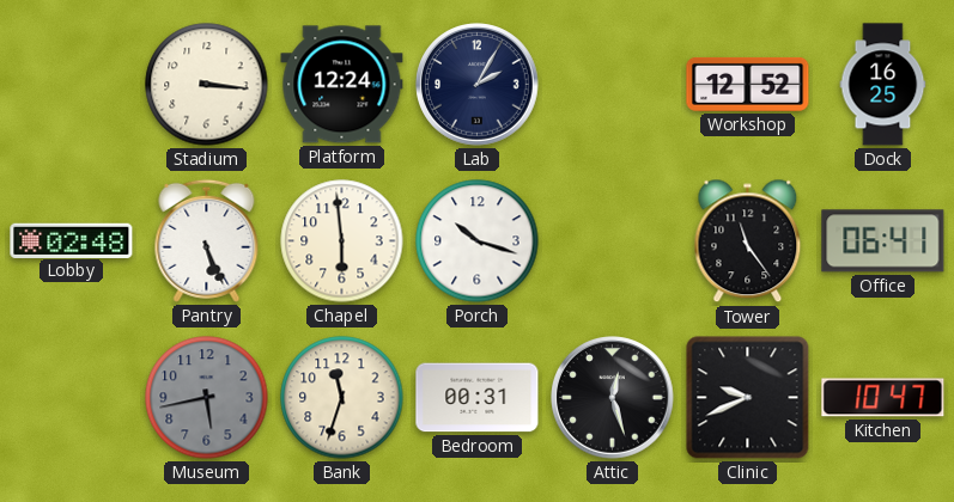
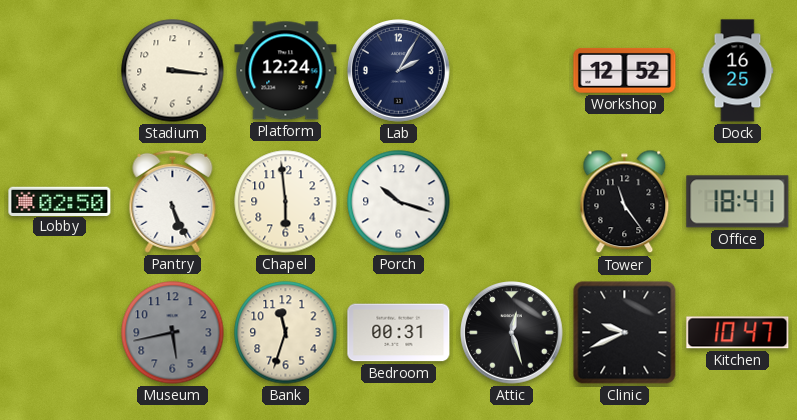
Lobby: 02:48 -> 02:50
Office: 06:41 -> 18:41
